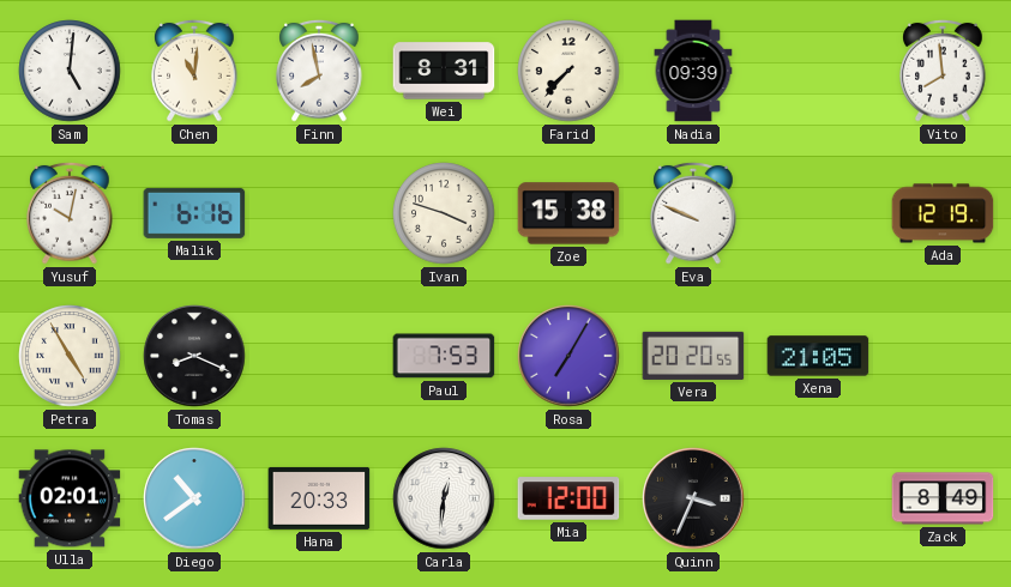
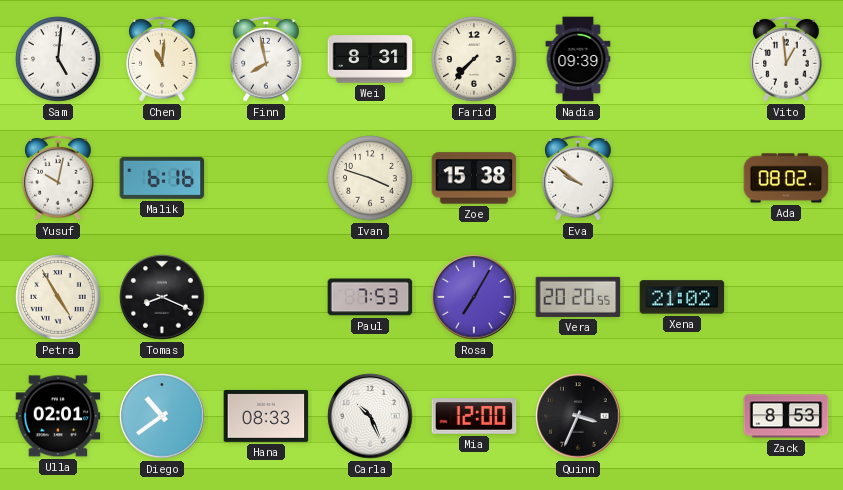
Vito: 7:59 -> 12:59
Eva: 9:49 -> 9:51
Ada: 12:19 -> 08:02
Xena: 21:05 -> 21:02
Hana: 20:33 -> 08:33
Carla: 12:31 -> 10:26
Zack: 8:49 -> 8:53
